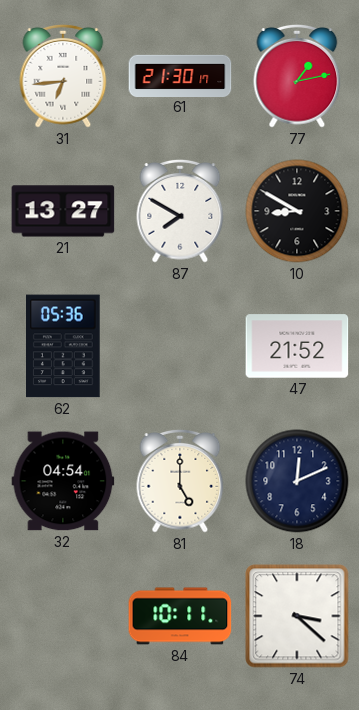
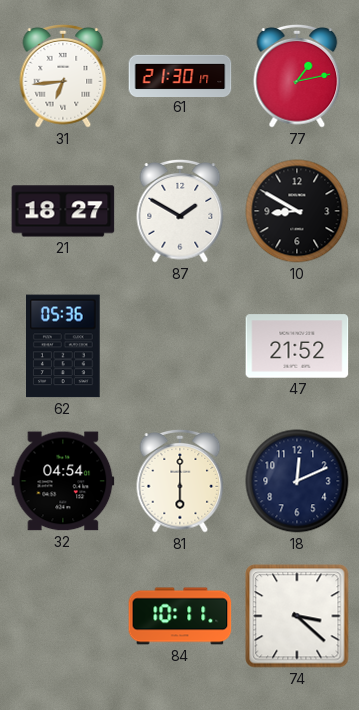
21: 13:27 -> 18:27
87: 7:50 -> 1:50
81: 5:00 -> 6:00
